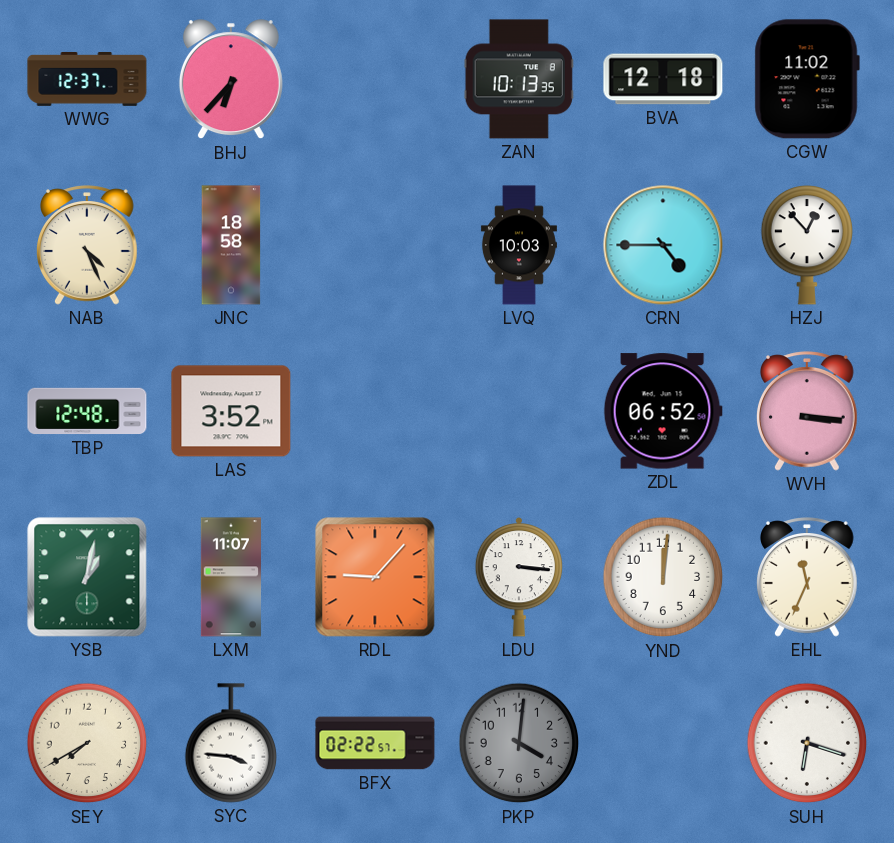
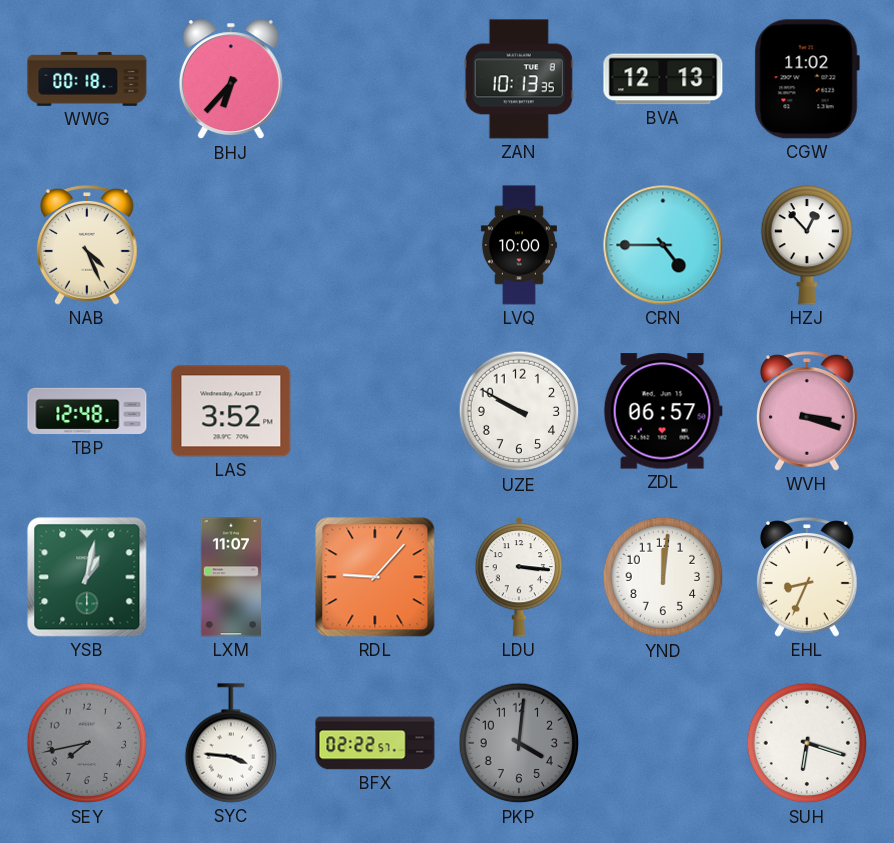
WWG: 12:37 -> 00:18
BVA: 12:18 -> 12:13
JNC: 18:58 -> none
LVQ: 10:03 -> 10:00
UZE: none -> 9:50
ZDL: 06:52 -> 06:57
WVH: 3:16 -> 3:18
EHL: 11:34 -> 8:34
SEY: 7:40 -> 7:43
SEY dial: cream -> grey
